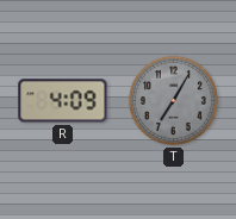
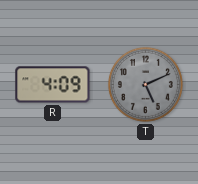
T: 7:05 -> 5:11
